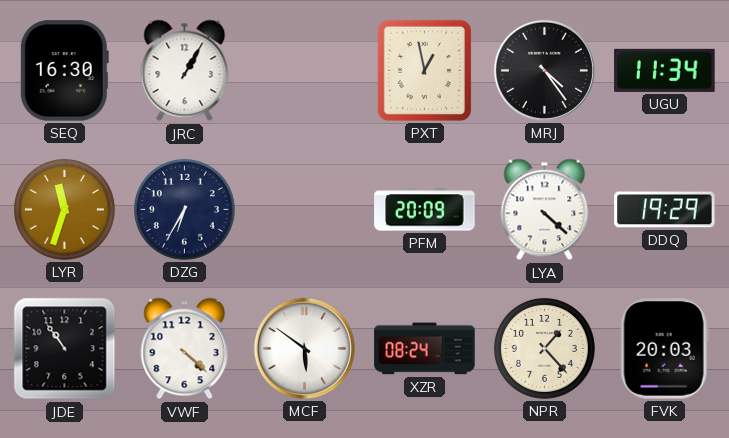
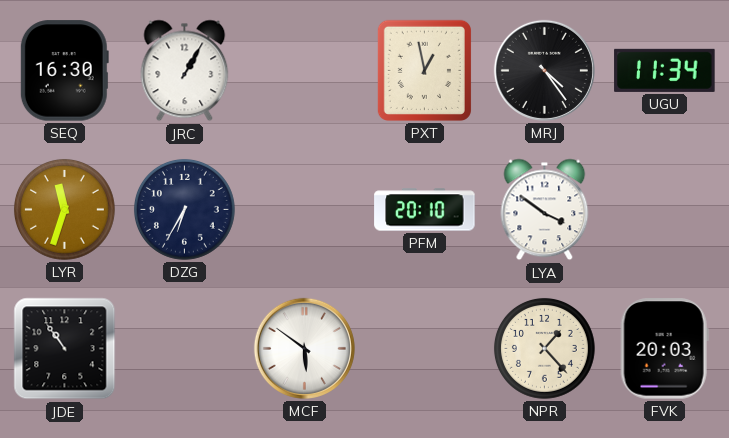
PFM: 20:09 -> 20:10
LYA: 4:22 -> 3:51
DDQ: 19:29 -> none
VWF: 4:22 -> none
XZR: 08:24 -> none
